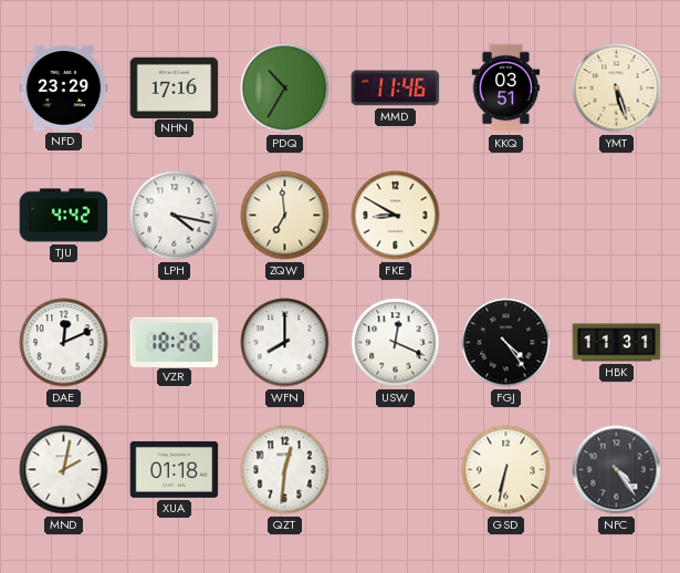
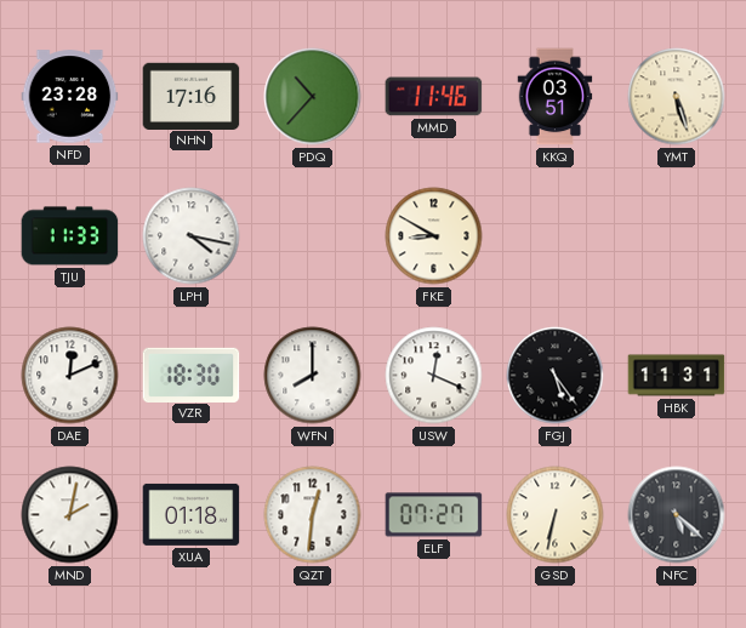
NFD: 23:29 -> 23:28
PDQ: 10:35 -> 10:37
TJU: 4:42 -> 11:33
ZQW: 6:59 -> none
VZR: 18:26 -> 18:30
FGJ: 4:24 -> 5:24
ELF: none -> 07:27
NFC: 4:24 -> 5:22
